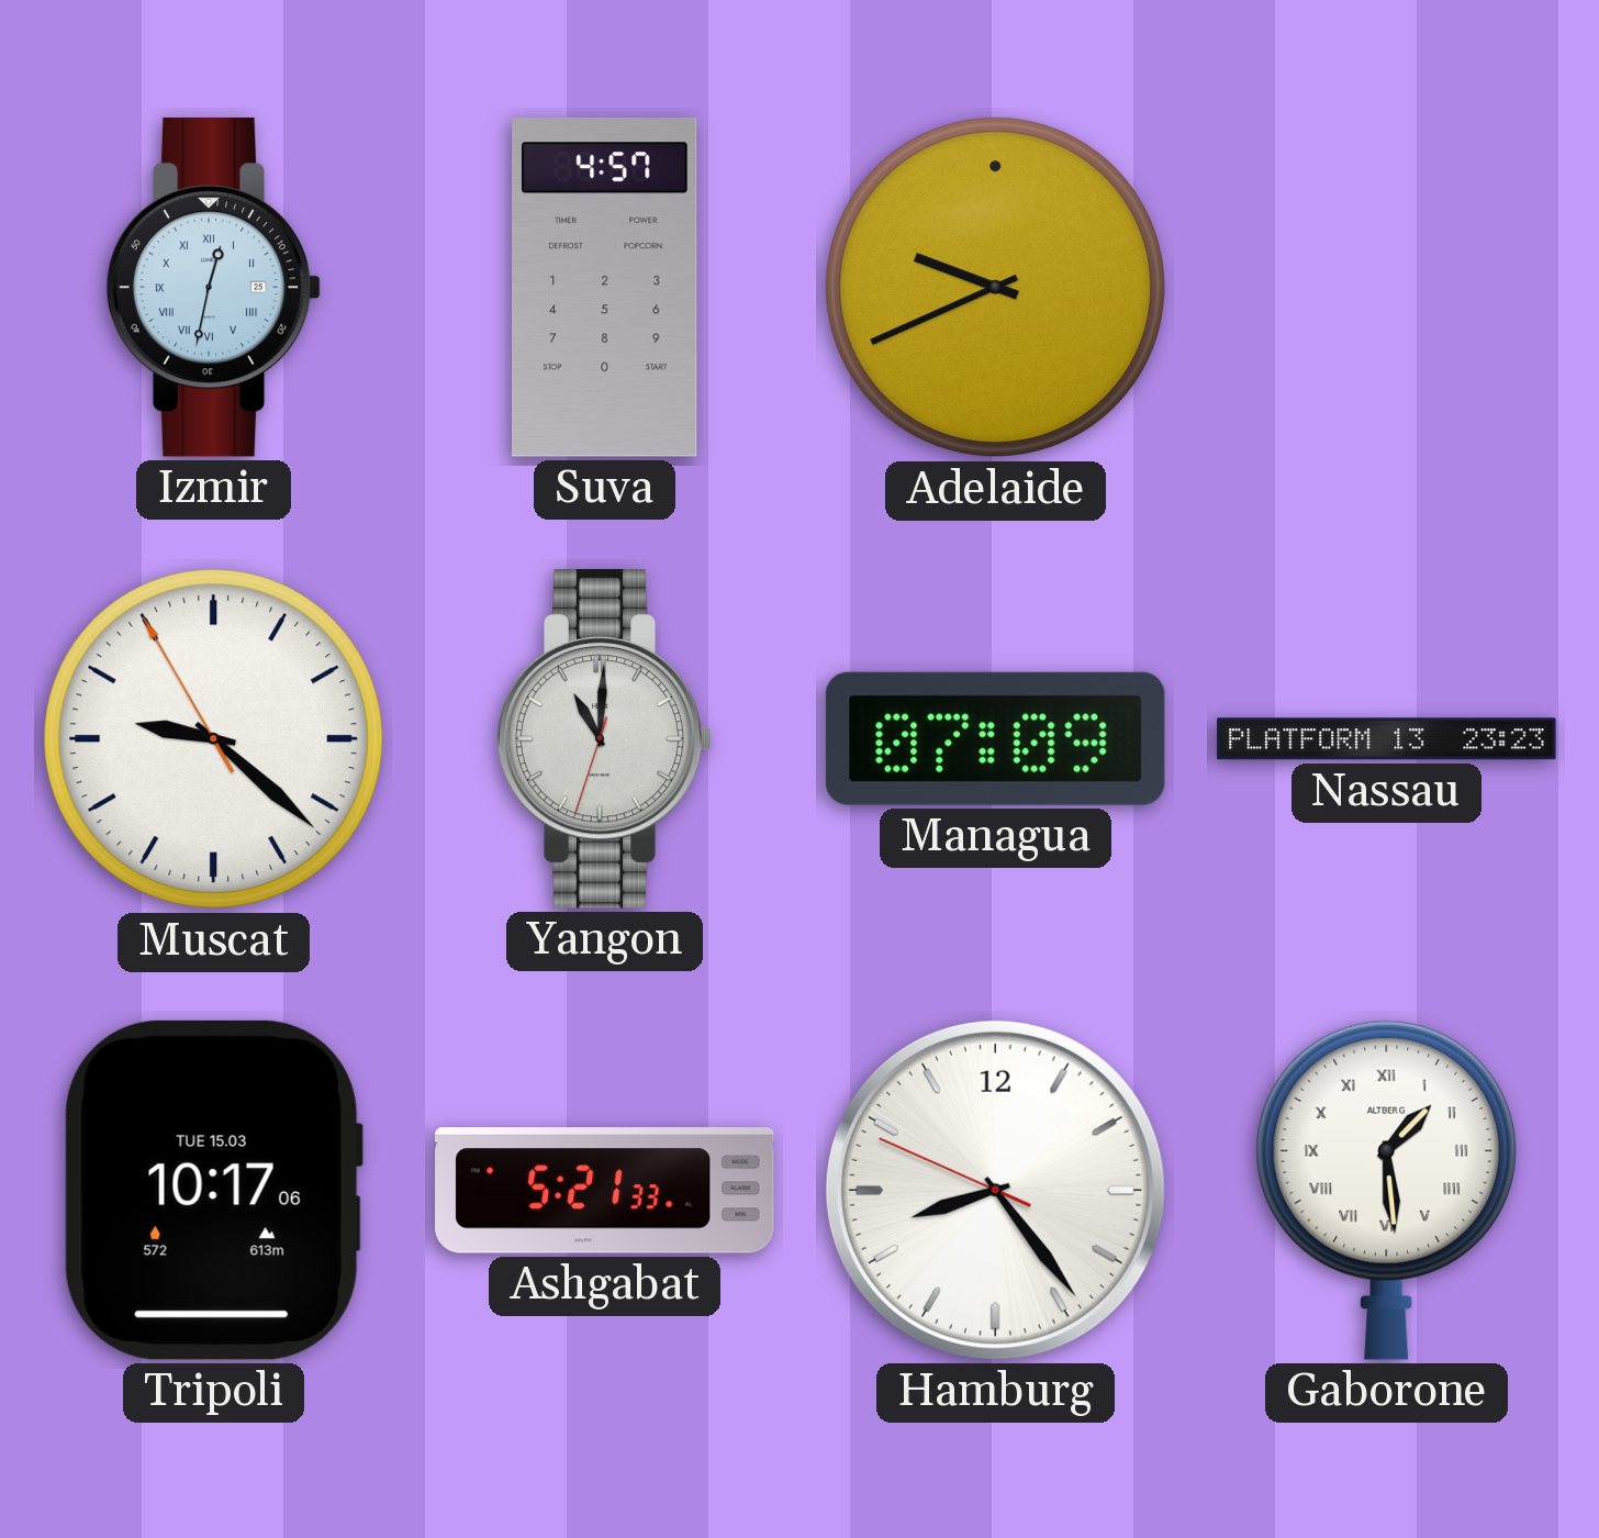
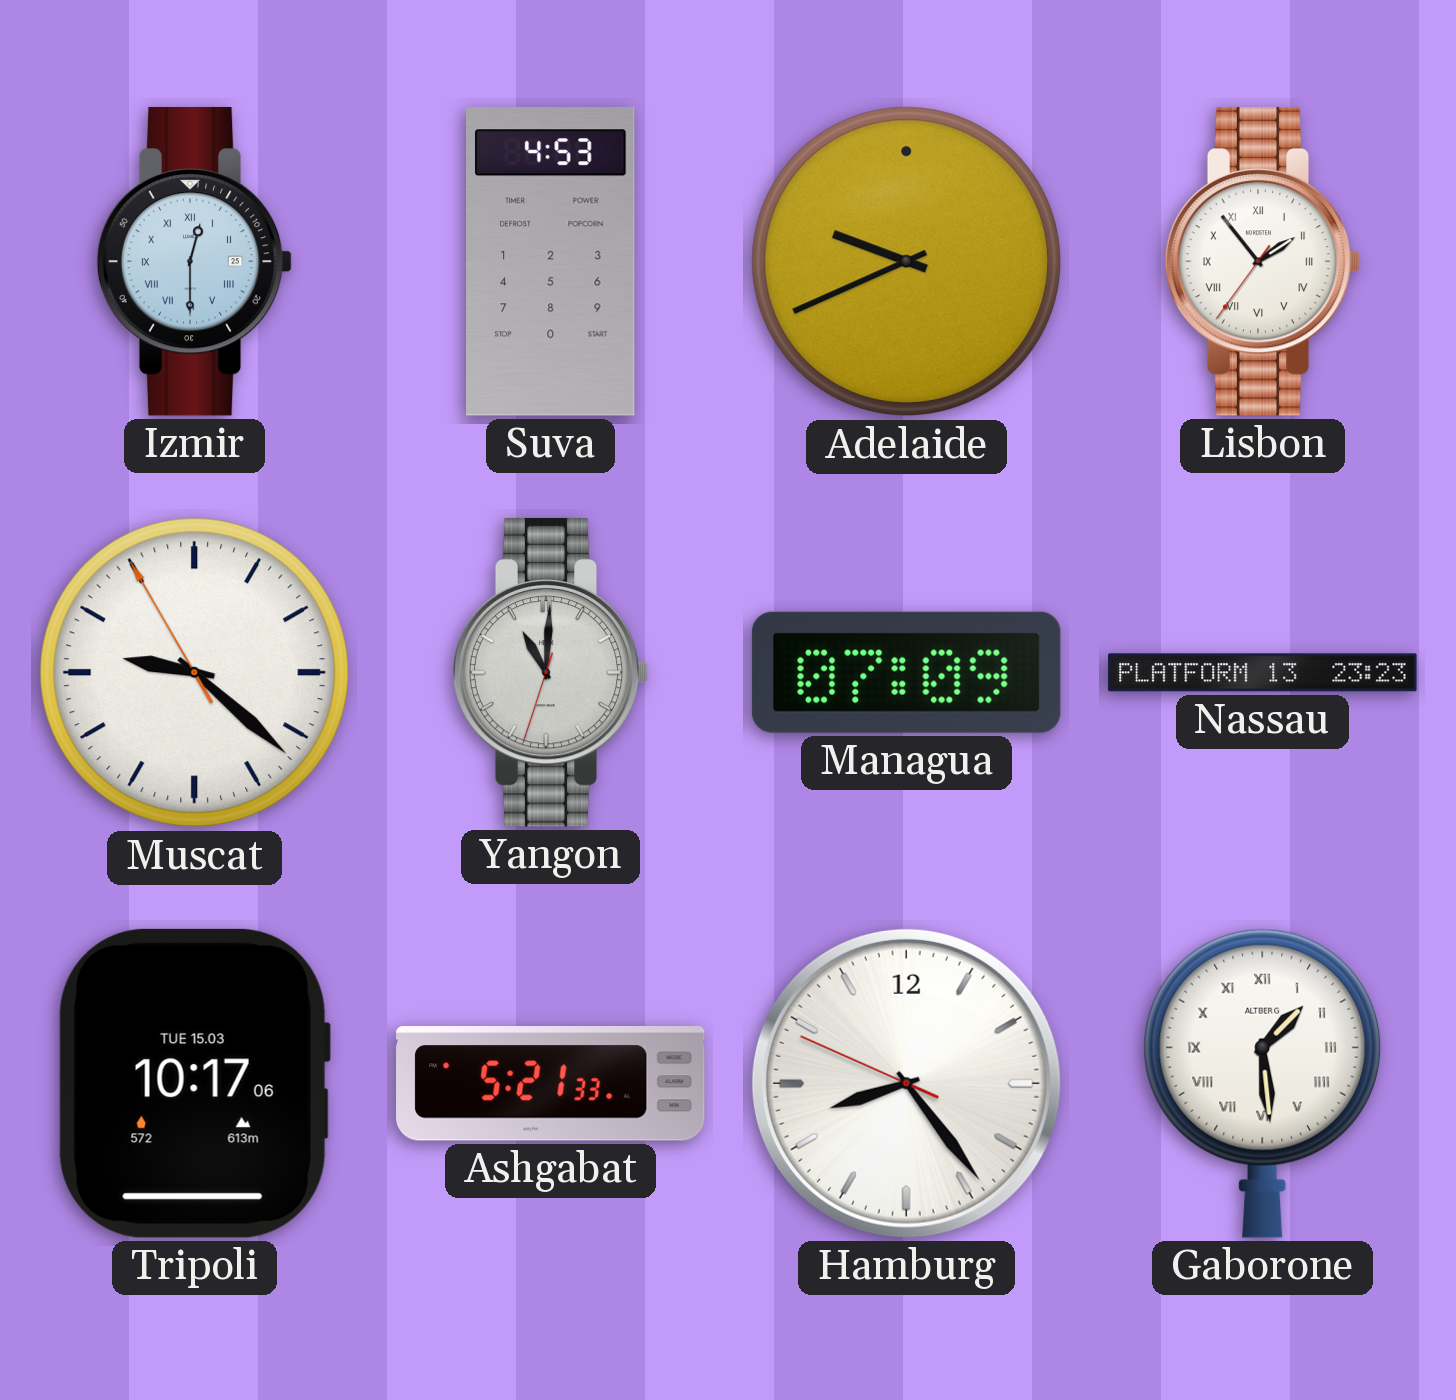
Izmir: 12:32 -> 12:30
Suva: 4:57 -> 4:53
Lisbon: none -> 1:53
